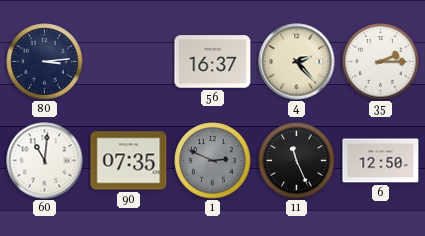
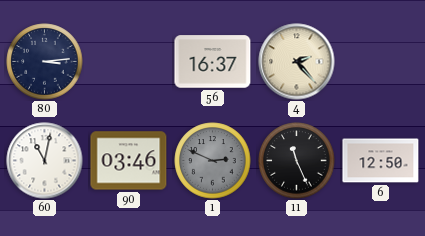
35: 2:15 -> none
60: 11:01 -> 11:02
90: 07:35 -> 03:46
